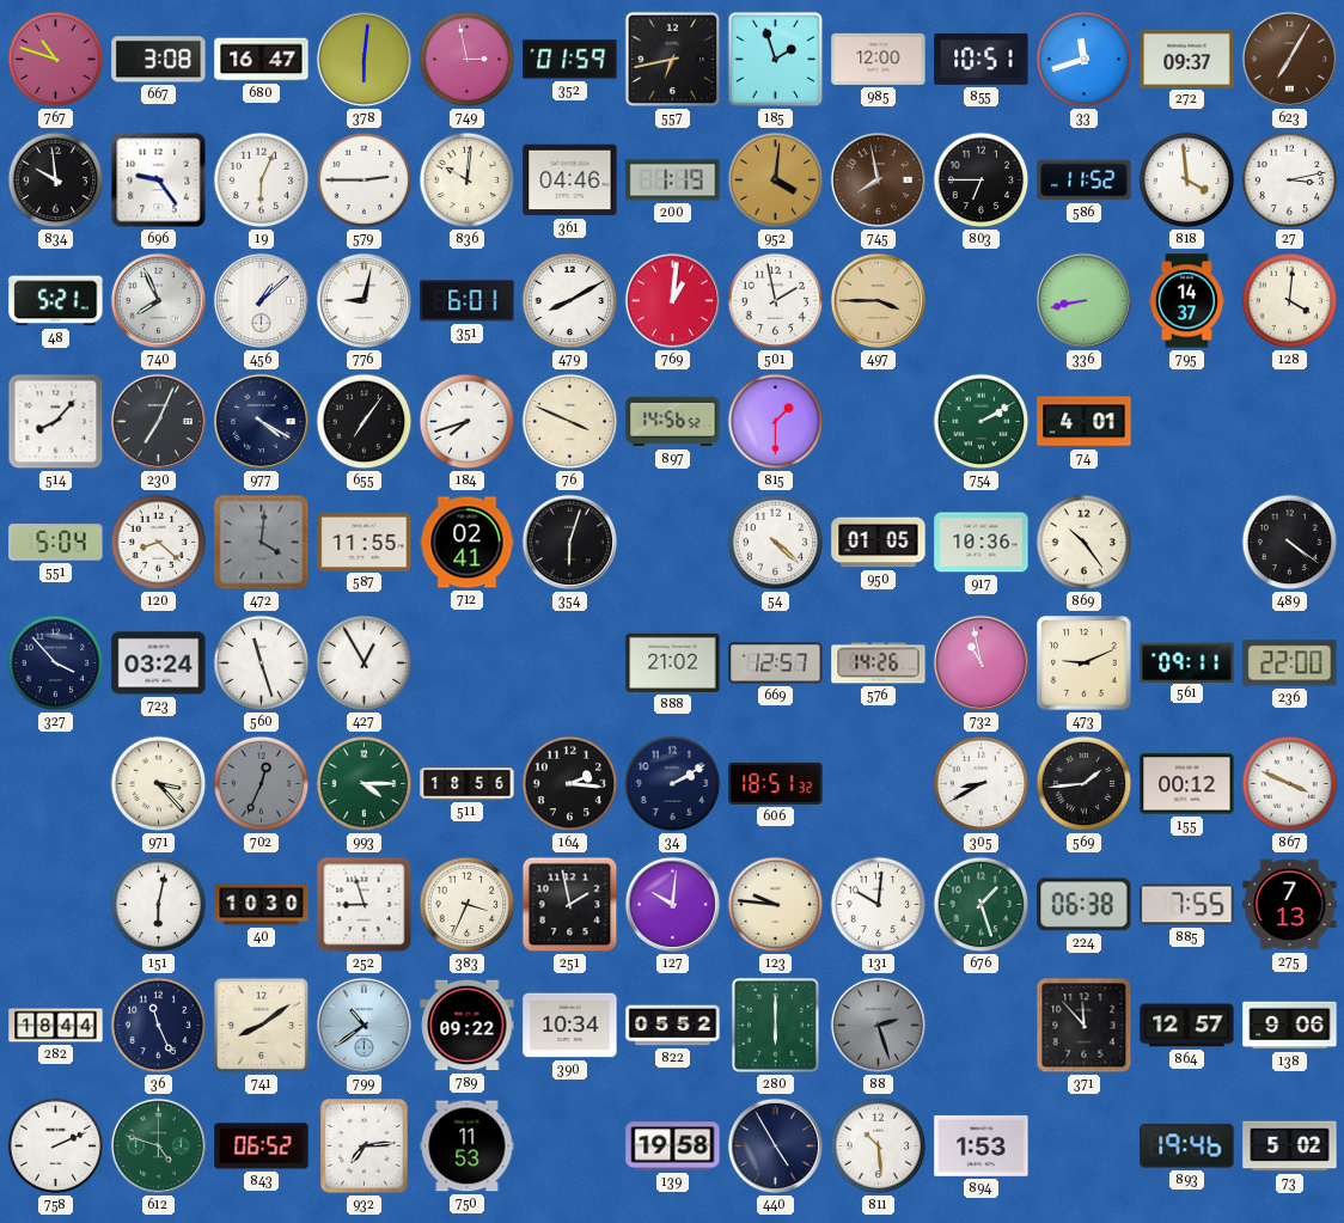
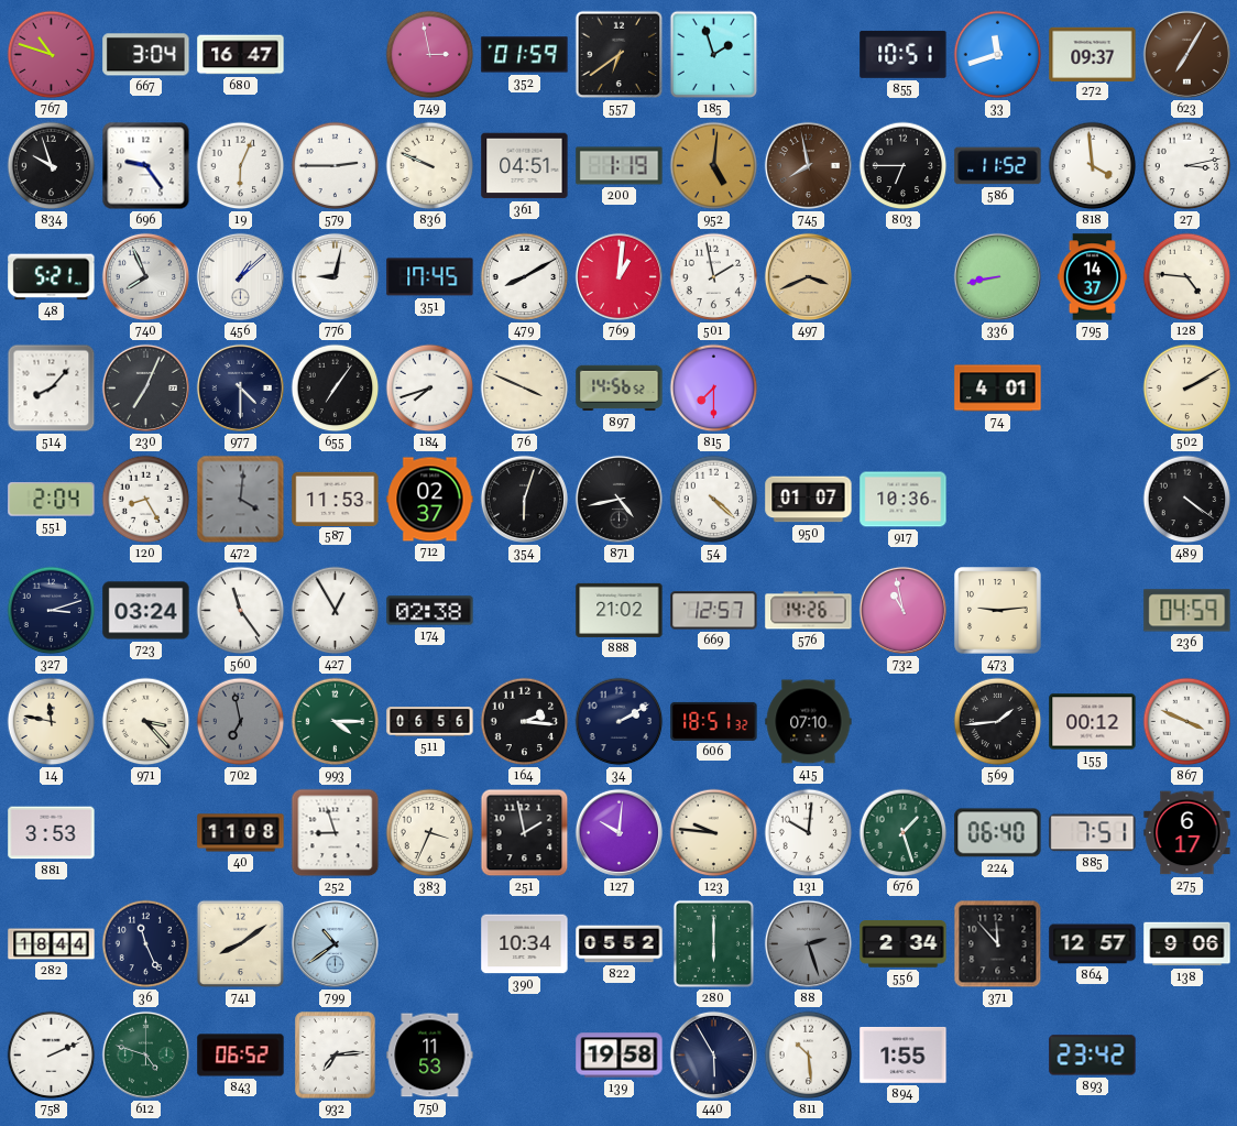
667: 3:08 -> 3:04
378: 6:01 -> none
557: 6:43 -> 6:39
985: 12:00 -> none
834: 9:59 -> 9:57
836: 10:01 -> 9:49
361: 04:46 -> 04:51
952: 4:01 -> 5:01
351: 6:01 -> 17:45
497: 3:45 -> 3:41
128: 4:01 -> 4:46
977: 4:20 -> 4:30
815: 1:30 -> 7:30
754: 2:10 -> none
502: none -> 2:10
551: 5:04 -> 2:04
120: 8:22 -> 8:25
587: 11:55 -> 11:53
712: 02:41 -> 02:37
871: none -> 4:43
950: 01:05 -> 01:07
869: 10:24 -> none
327: 3:53 -> 3:12
560: 11:27 -> 11:24
174: none -> 02:38
473: 9:11 -> 9:14
561: 09:11 -> none
236: 22:00 -> 04:59
14: none -> 11:47
702: 12:34 -> 6:58
511: 18:56 -> 06:56
415: none -> 07:10
305: 8:40 -> none
881: none -> 3:53
151: 6:02 -> none
40: 10:30 -> 11:08
224: 06:38 -> 06:40
885: 7:55 -> 7:51
275: 7:13 -> 6:17
789: 09:22 -> none
556: none -> 2:34
440: 4:55 -> 5:55
894: 1:53 -> 1:55
893: 19:46 -> 23:42
73: 5:02 -> none
